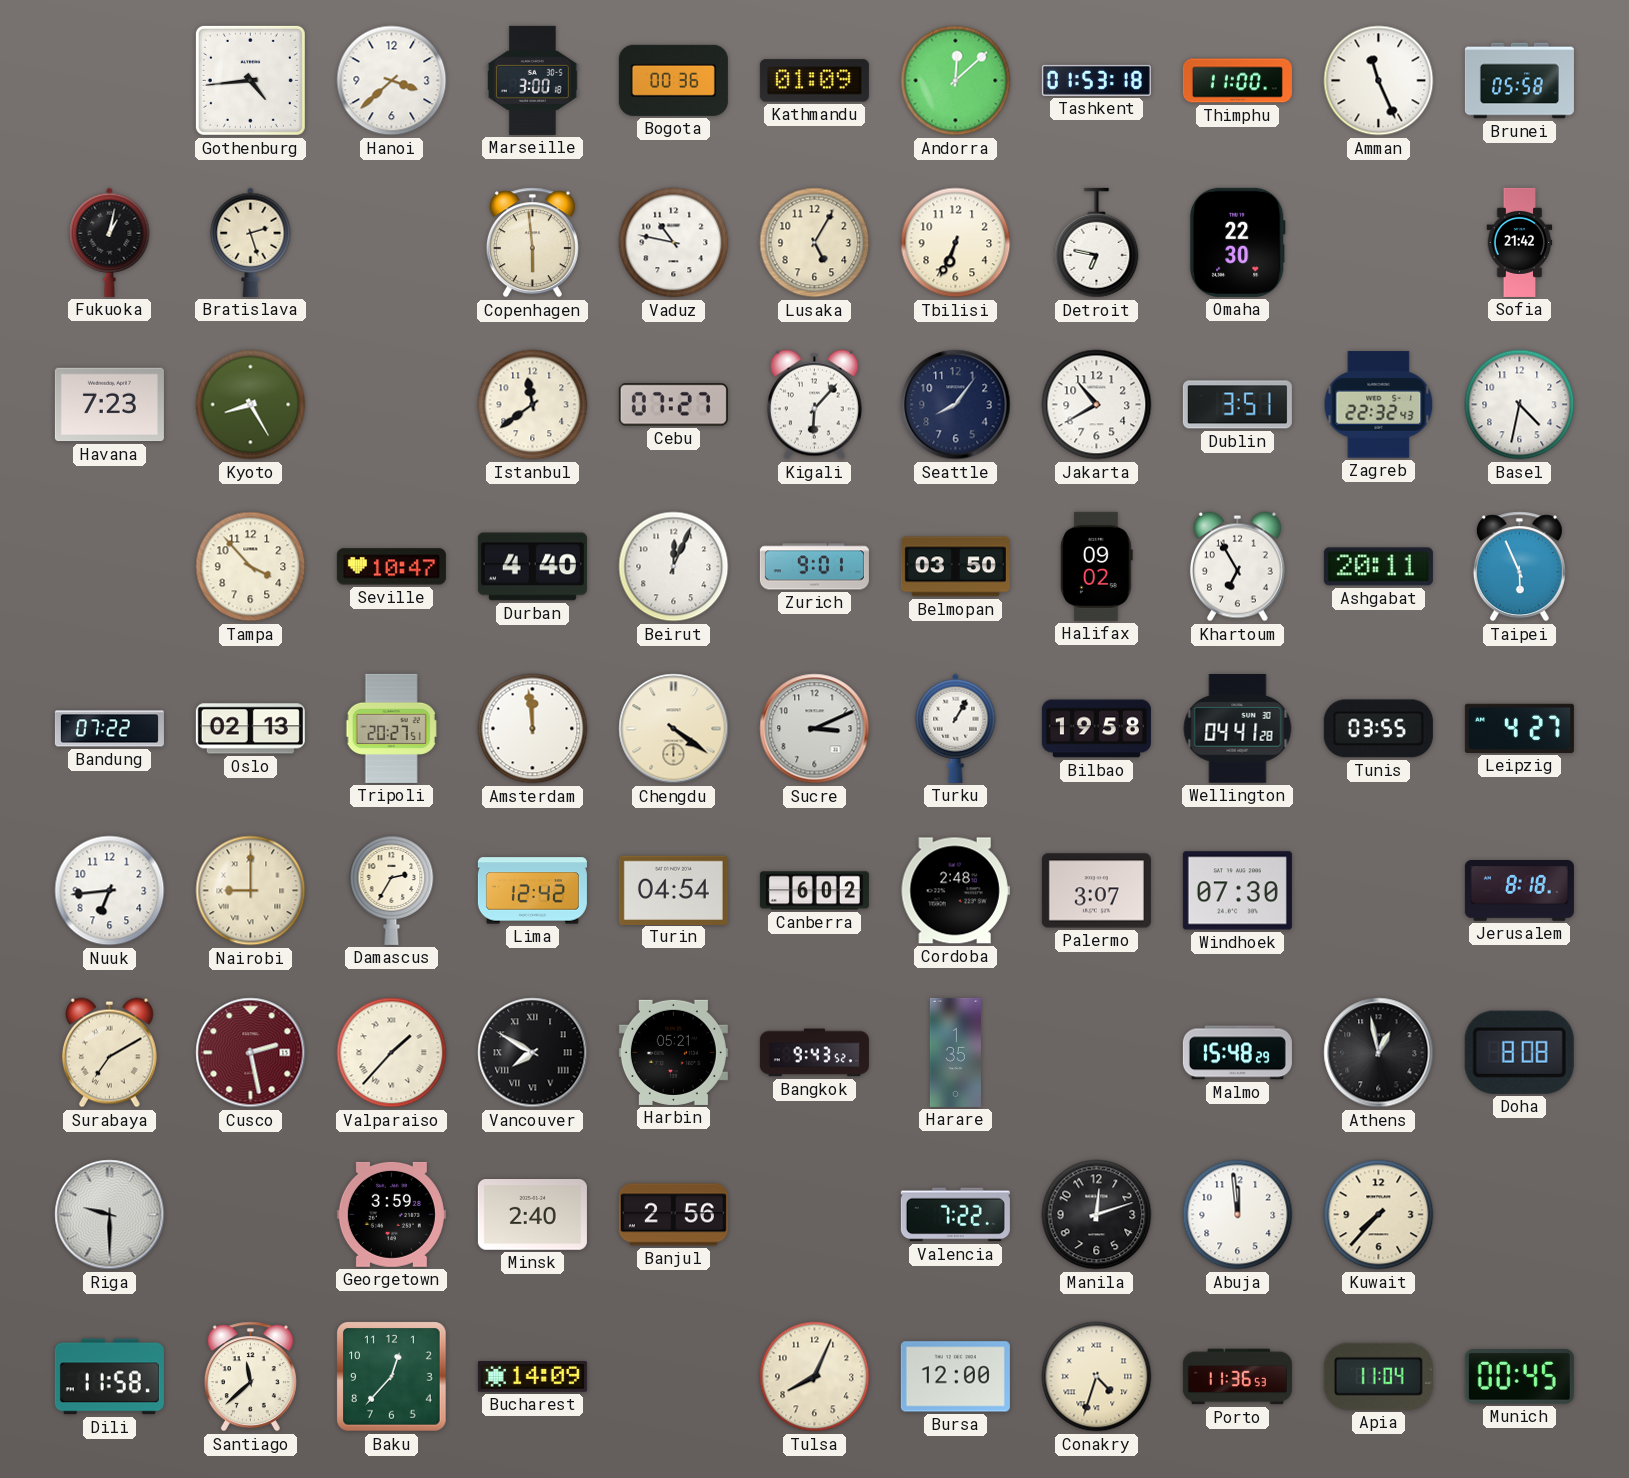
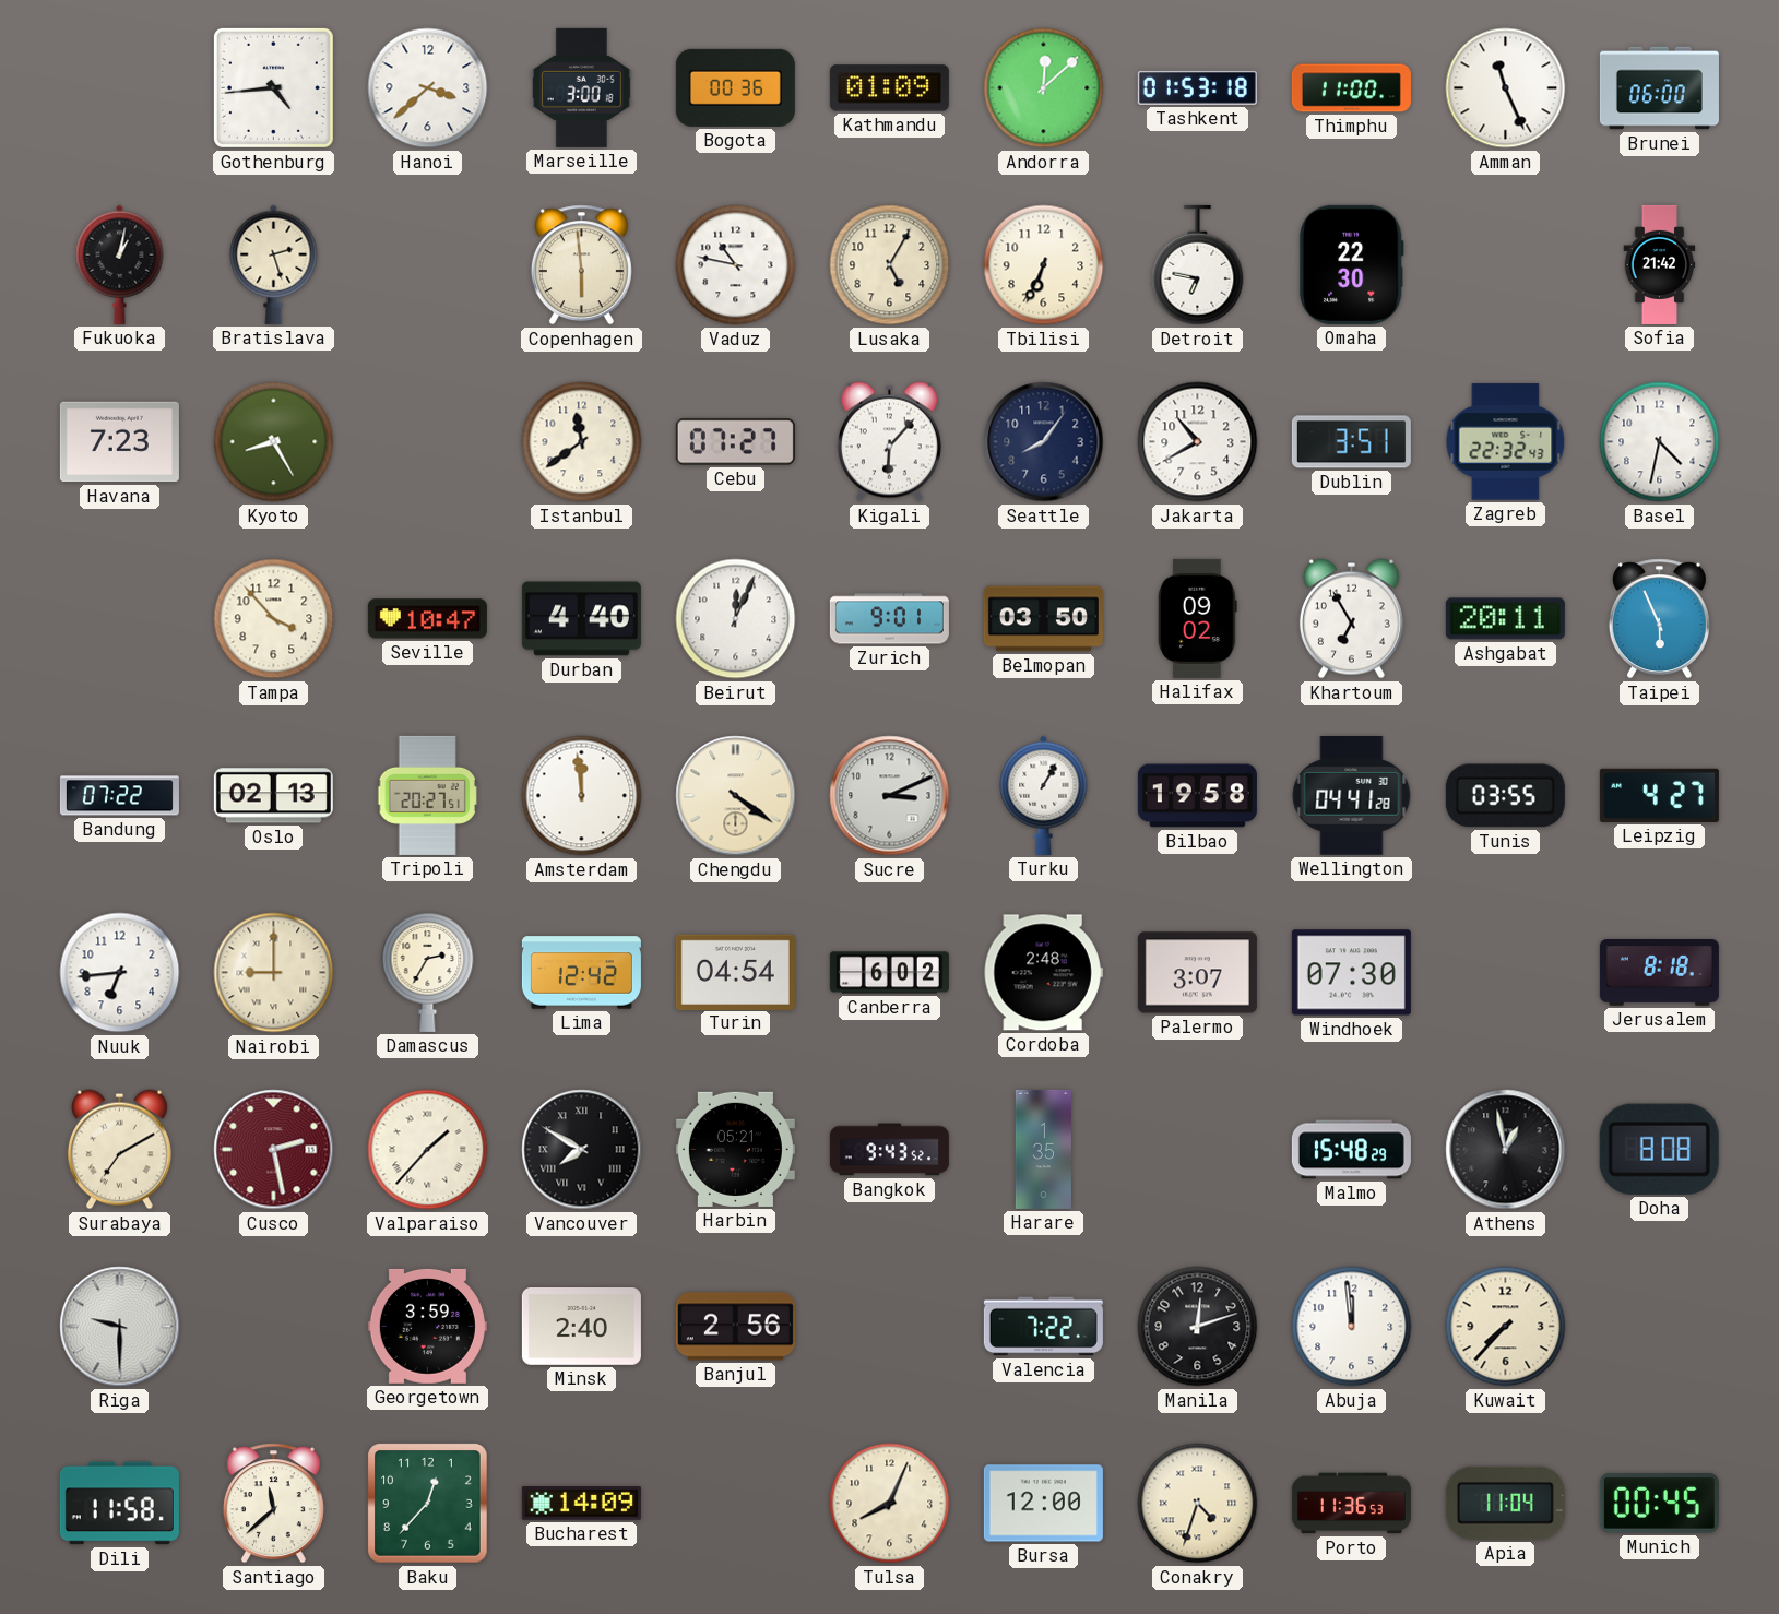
Brunei: 05:58 -> 06:00
